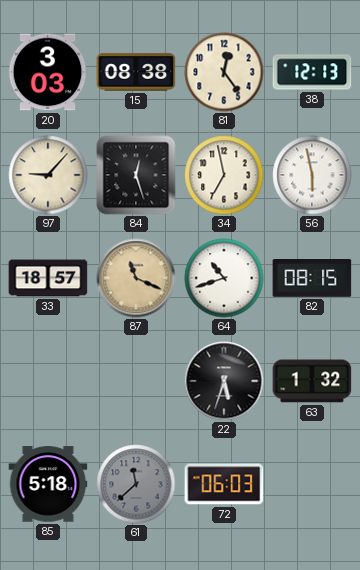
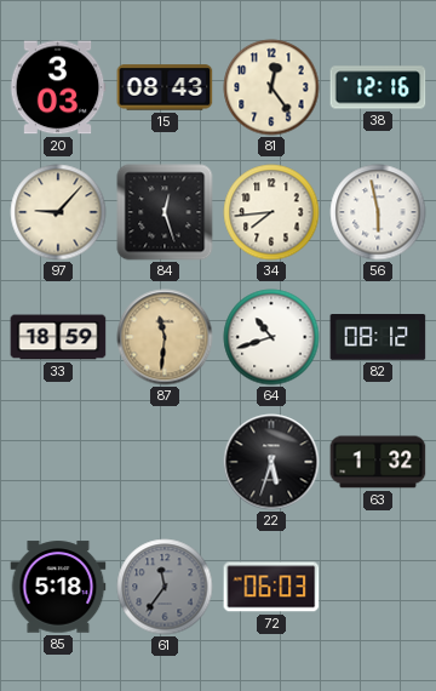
15: 08:38 -> 08:43
38: 12:13 -> 12:16
34: 6:58 -> 7:44
33: 18:57 -> 18:59
87: 11:19 -> 11:31
82: 08:15 -> 08:12
61: 11:38 -> 11:36
